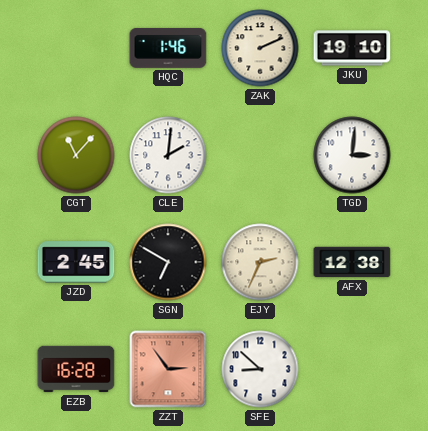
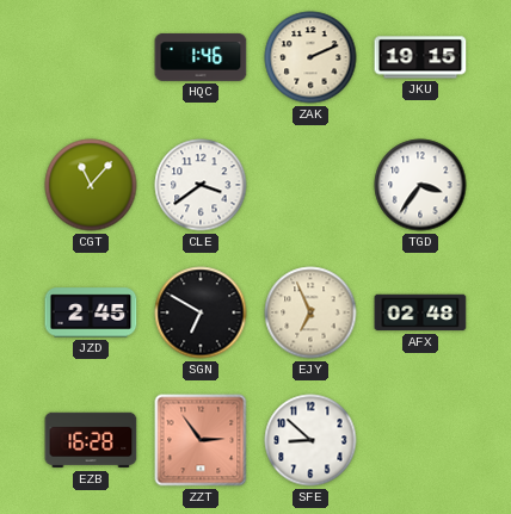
JKU: 19:10 -> 19:15
CLE: 2:01 -> 3:39
TGD: 3:01 -> 3:36
EJY: 2:34 -> 6:56
AFX: 12:38 -> 02:48
